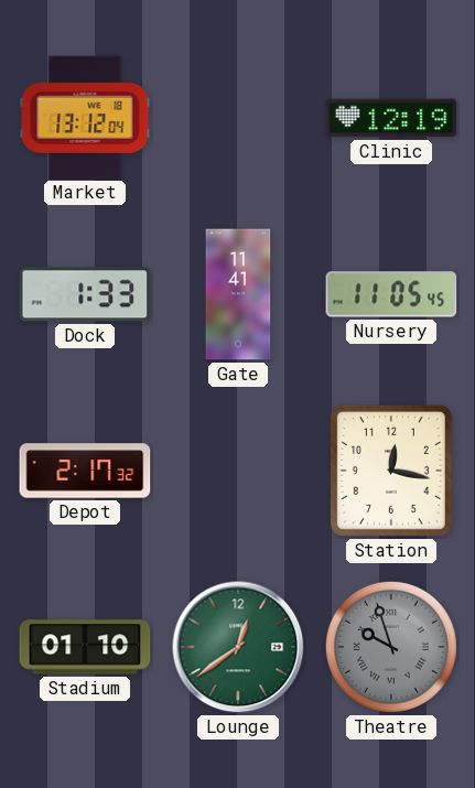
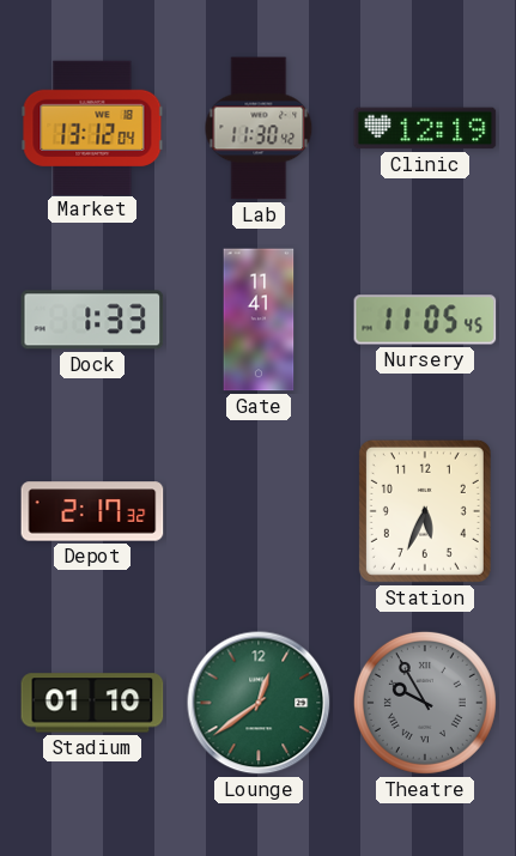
Lab: none -> 11:30
Station: 12:17 -> 5:34
Theatre: 9:57 -> 9:55
